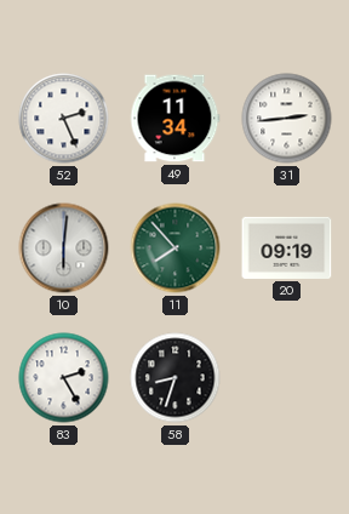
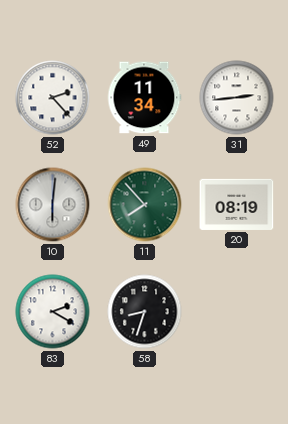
52: 2:26 -> 2:23
20: 09:19 -> 08:19
83: 2:25 -> 2:20
